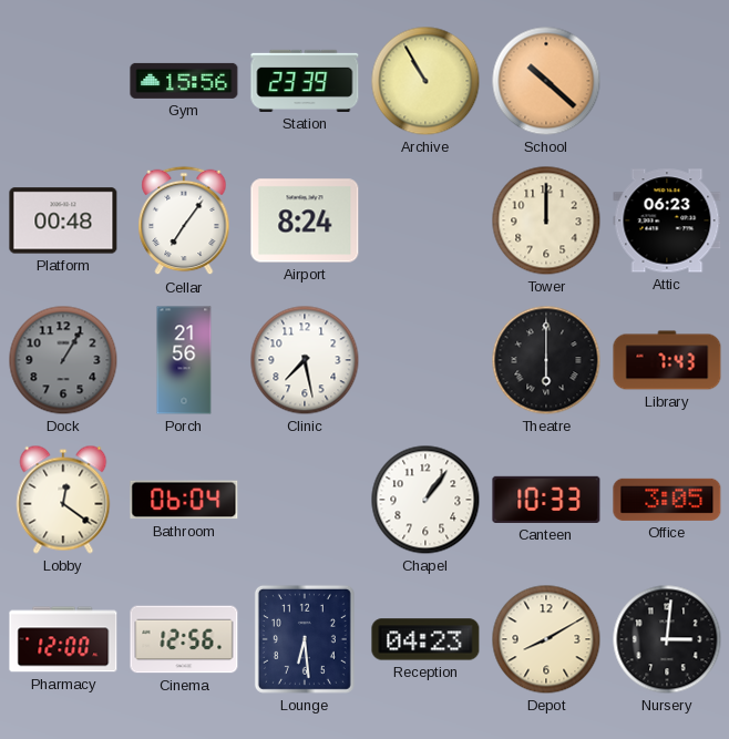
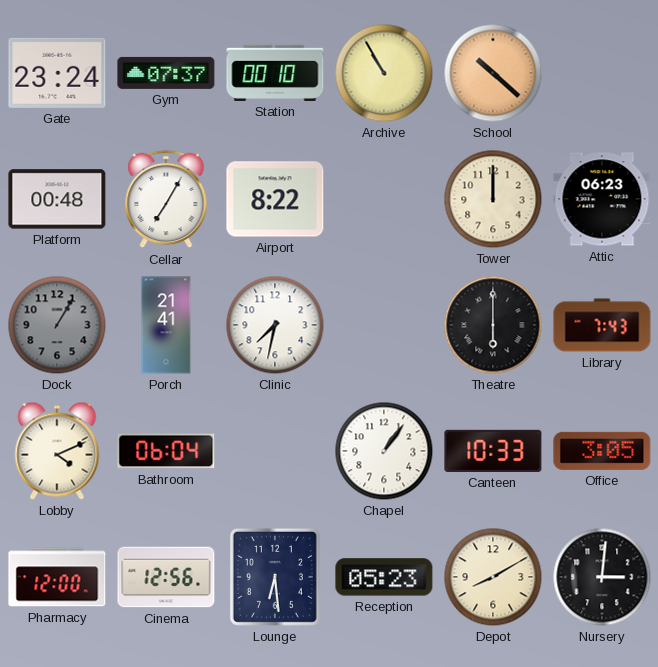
Gate: none -> 23:24
Gym: 15:56 -> 07:37
Station: 23:39 -> 00:10
Cellar: 7:06 -> 7:05
Airport: 8:24 -> 8:22
Porch: 21:56 -> 21:41
Clinic: 7:28 -> 7:32
Lobby: 12:21 -> 4:11
Reception: 04:23 -> 05:23
